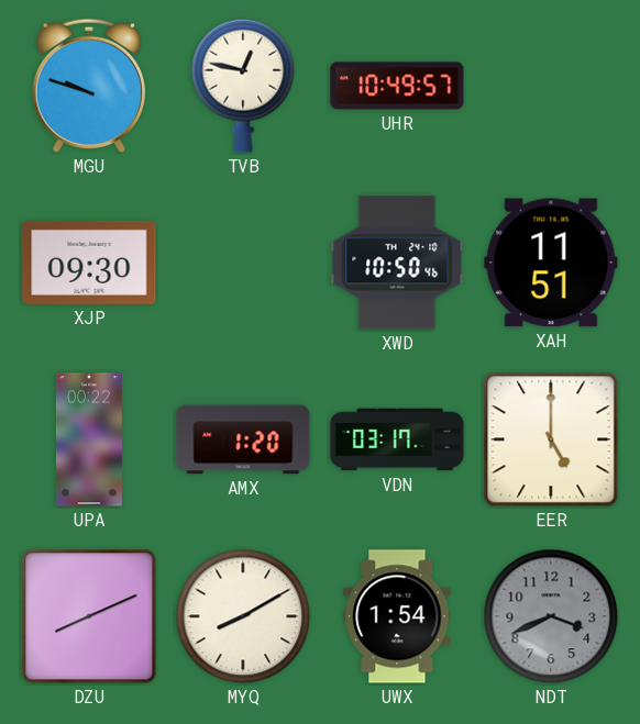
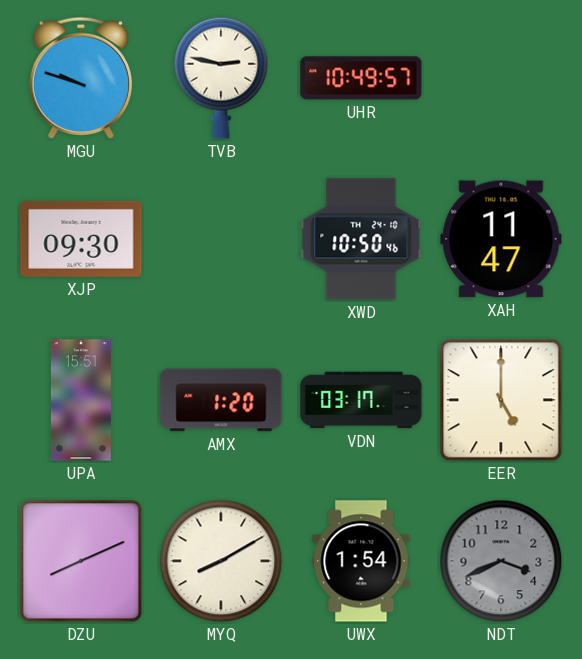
TVB: 12:47 -> 2:47
XAH: 11:51 -> 11:47
UPA: 00:22 -> 15:51
